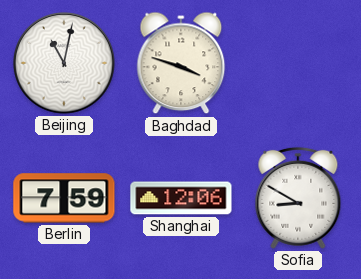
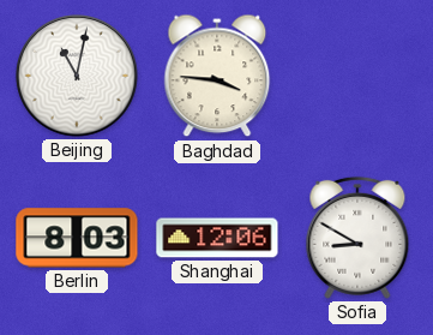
Baghdad: 3:48 -> 3:46
Berlin: 7:59 -> 8:03
